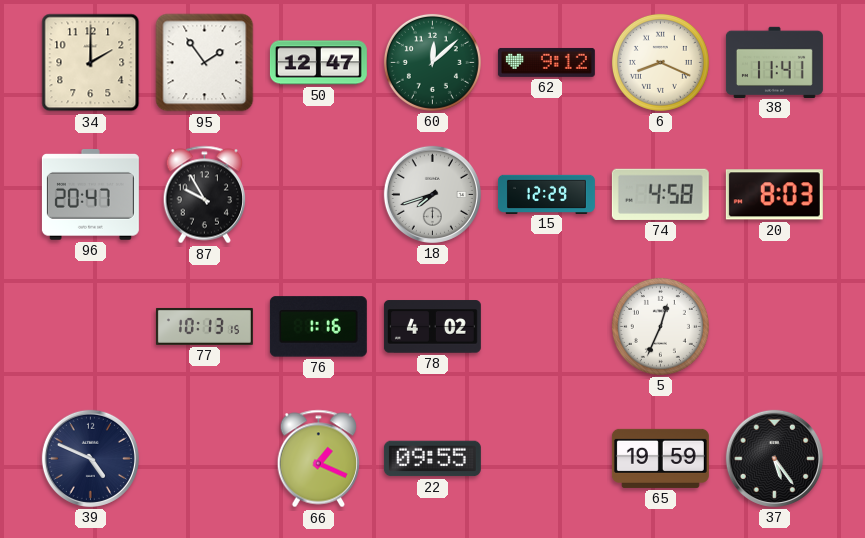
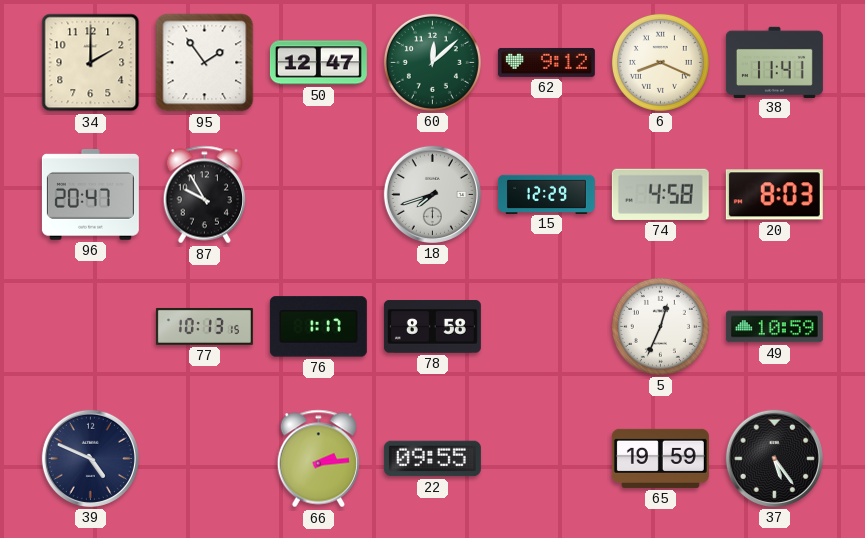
76: 1:16 -> 1:17
78: 4:02 -> 8:58
49: none -> 10:59
66: 1:19 -> 2:14
